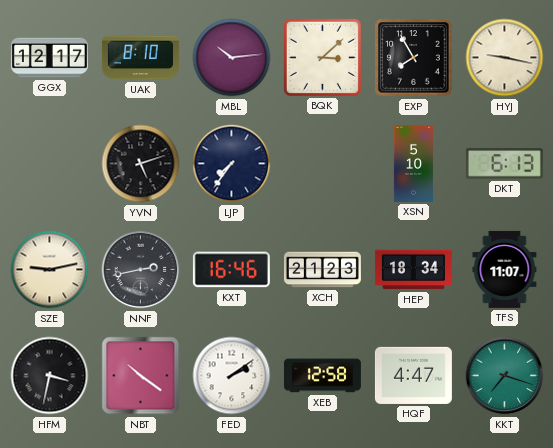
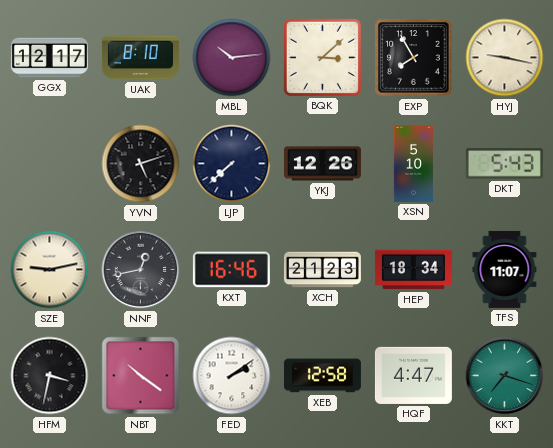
LJP: 7:36 -> 7:38
YKJ: none -> 12:26
DKT: 6:13 -> 5:43
NNF: 2:43 -> 12:43
